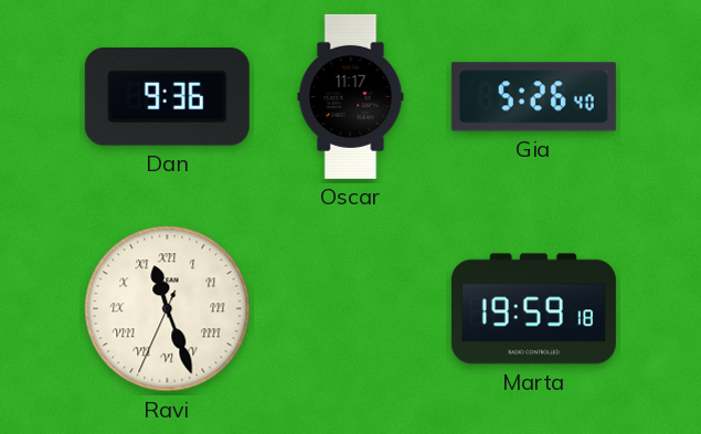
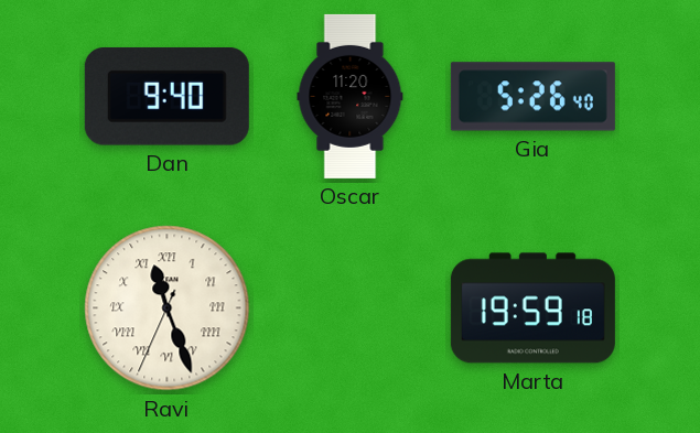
Dan: 9:36 -> 9:40
Oscar: 11:17 -> 11:20
